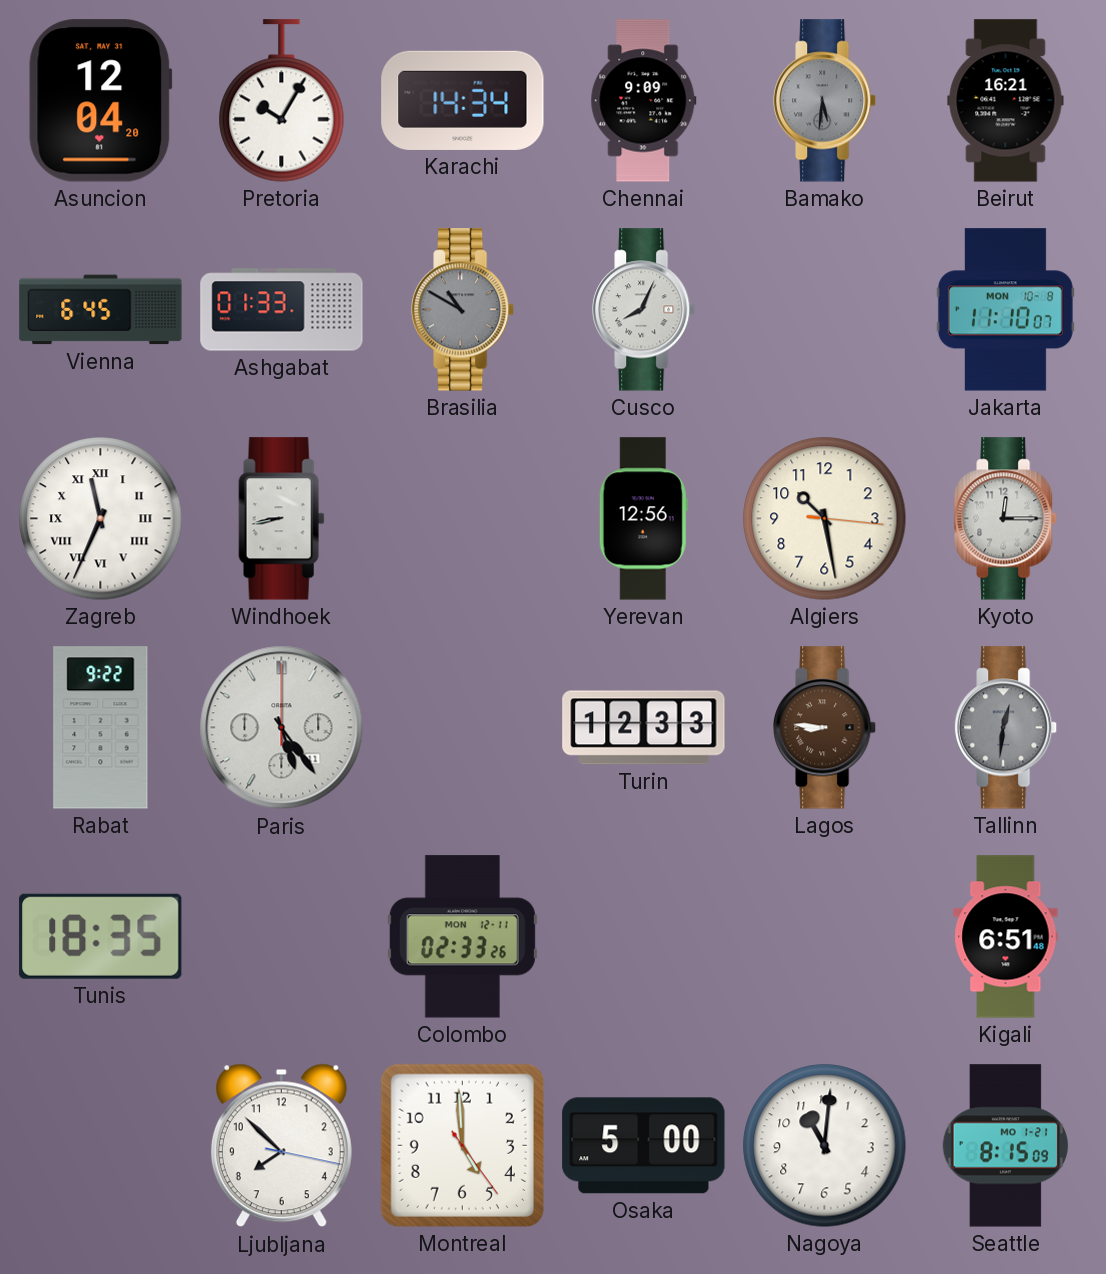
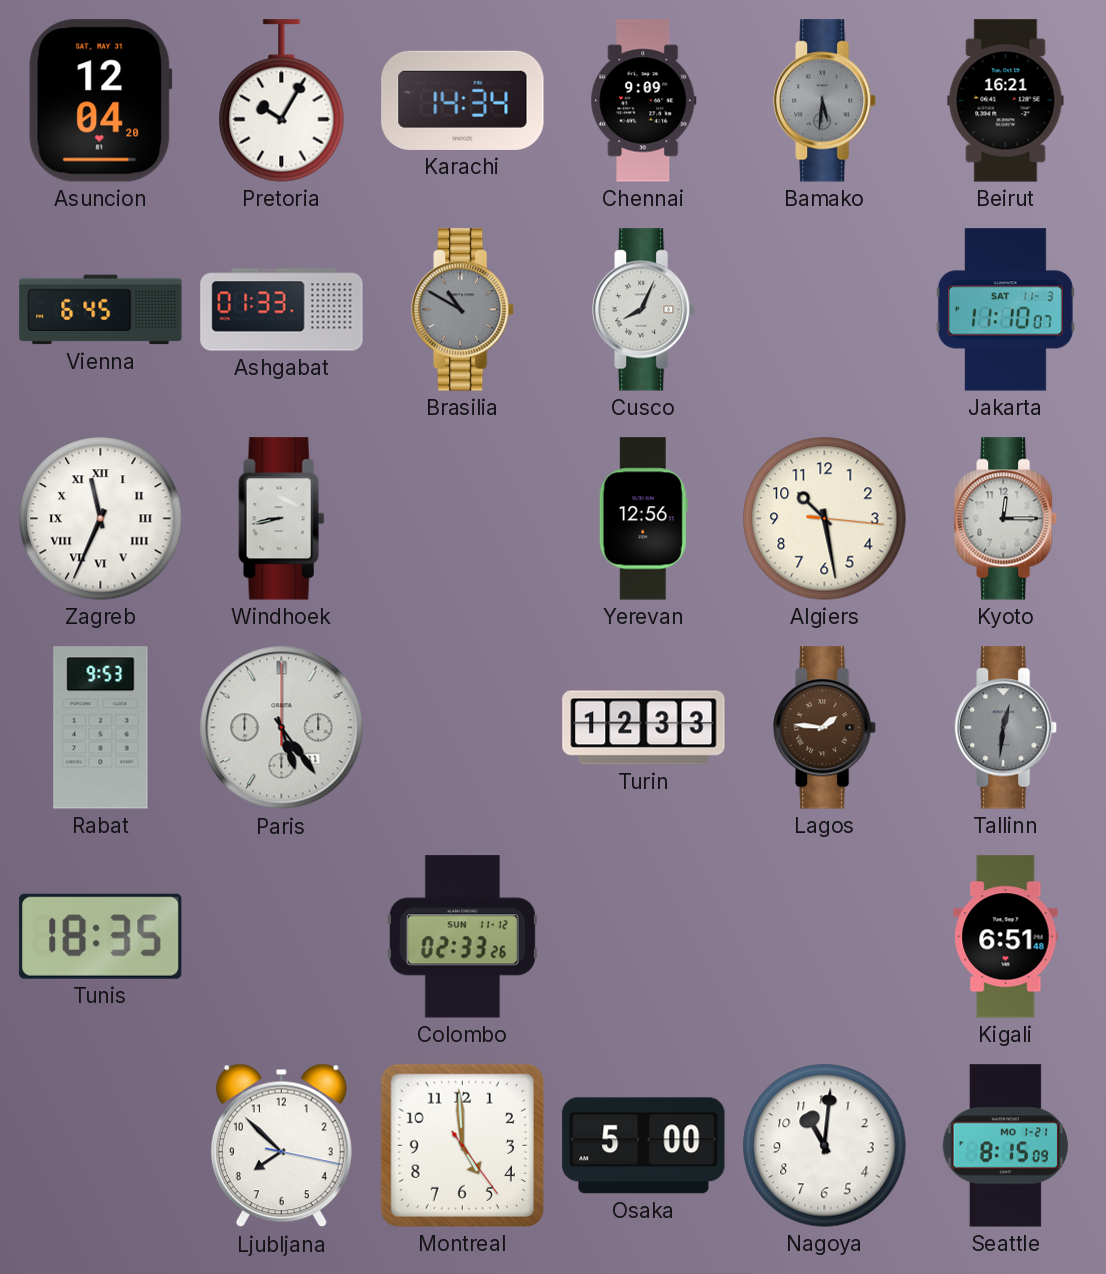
Jakarta date: MON 10-8 -> SAT 11-3
Rabat: 9:22 -> 9:53
Lagos: 8:46 -> 1:46
Colombo date: MON 12-11 -> SUN 11-12
